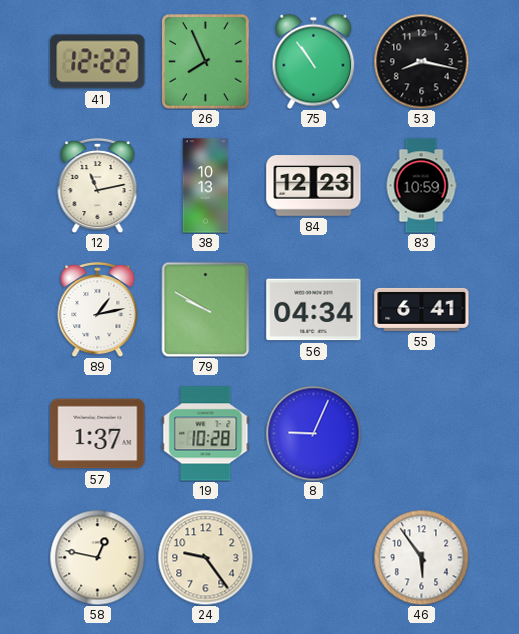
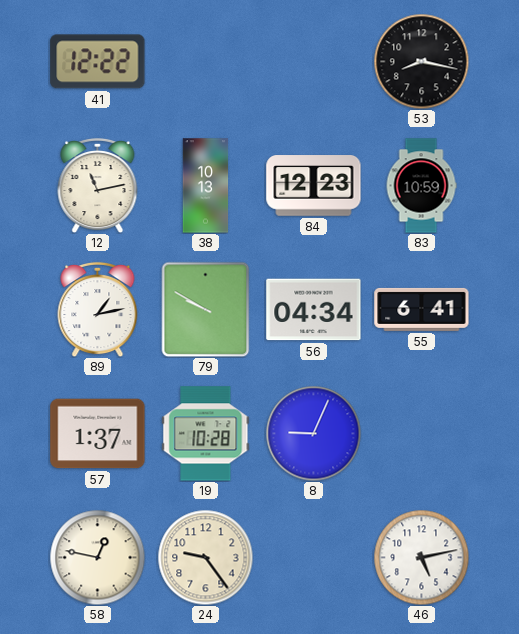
26: 7:56 -> none
75: 10:54 -> none
46: 5:54 -> 5:13
